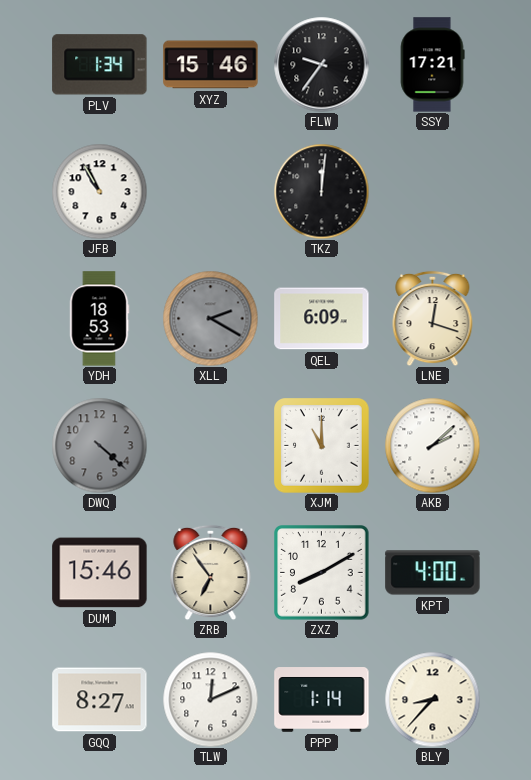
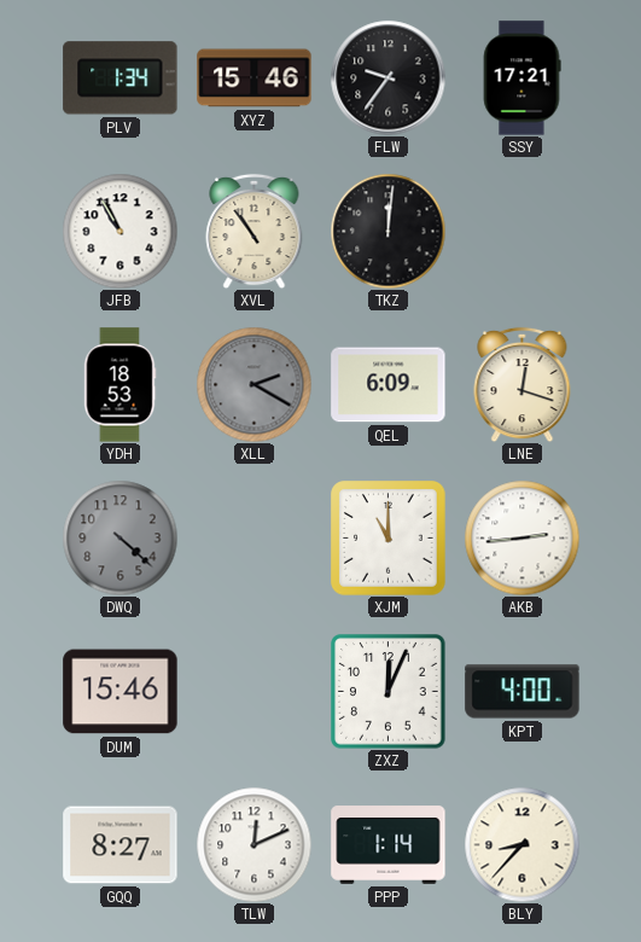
XVL: none -> 10:54
AKB: 2:08 -> 2:44
ZRB: 6:54 -> none
ZXZ: 8:10 -> 12:04
